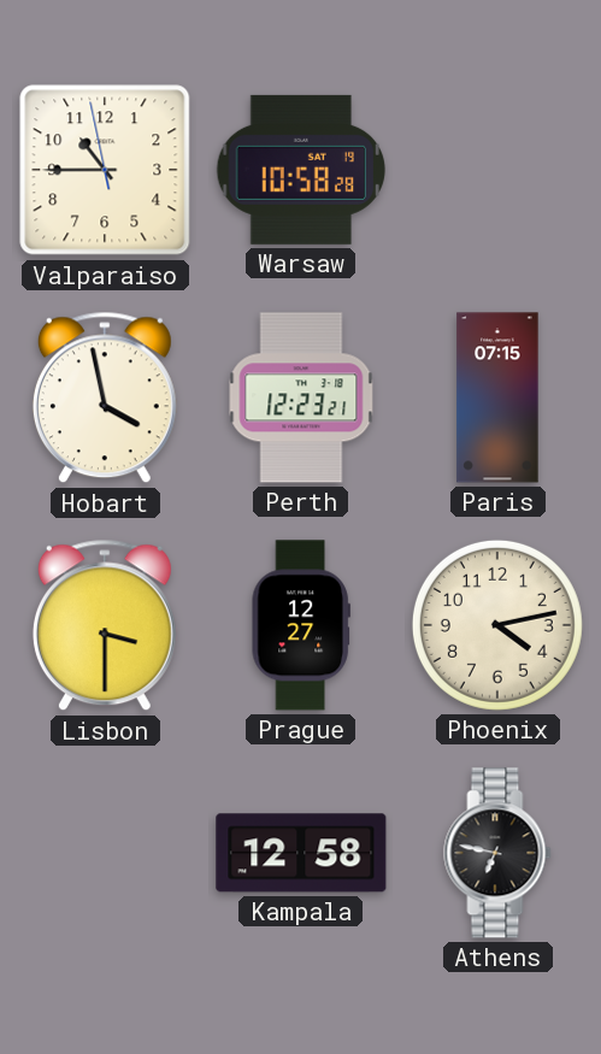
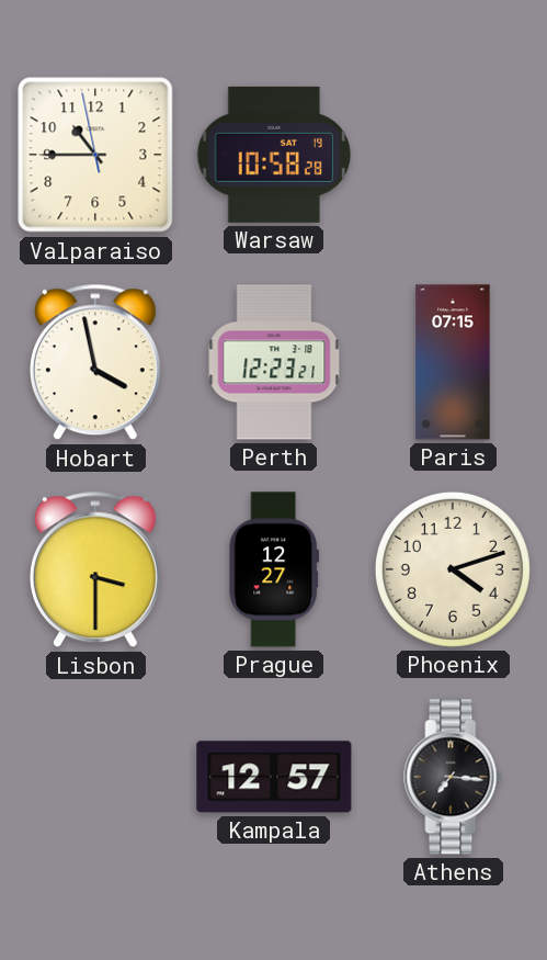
Phoenix: 4:13 -> 4:12
Kampala: 12:58 -> 12:57
Athens: 6:47 -> 7:16
